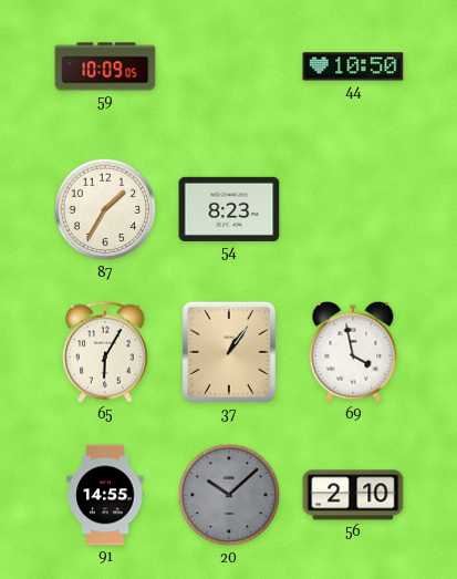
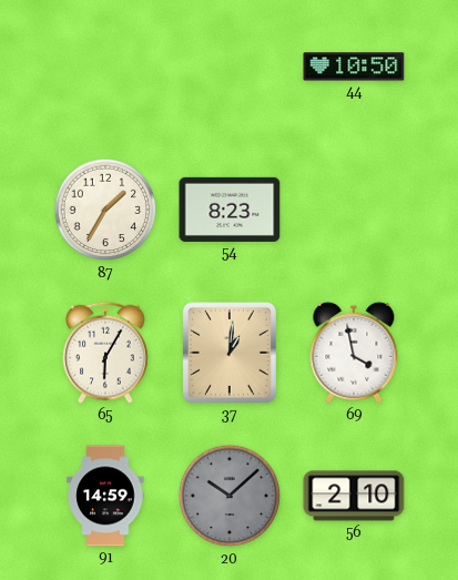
59: 10:09 -> none
37: 1:06 -> 1:01
91: 14:55 -> 14:59
